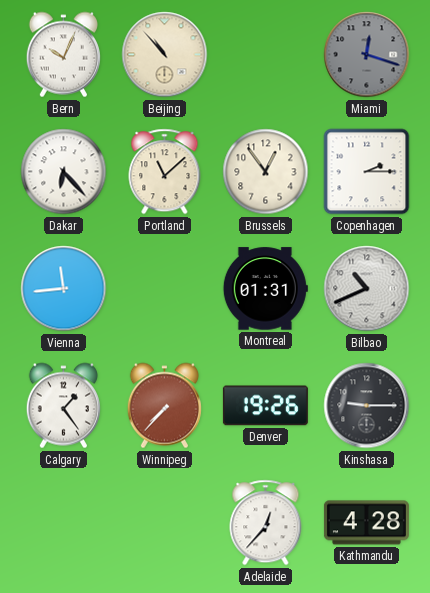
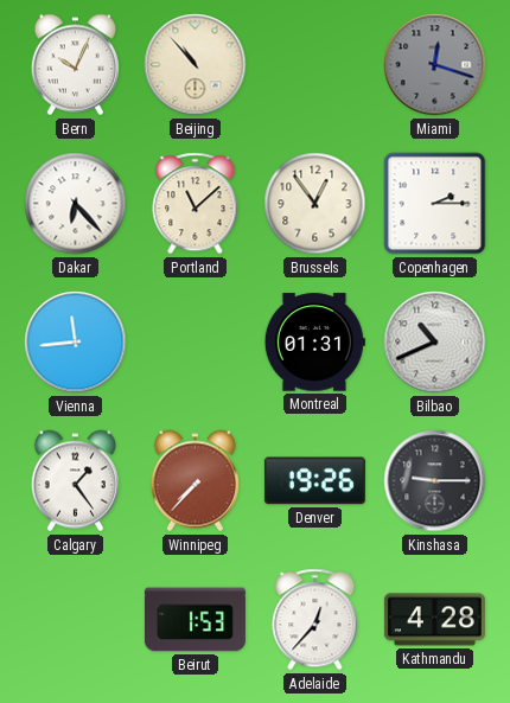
Beirut: none -> 1:53
